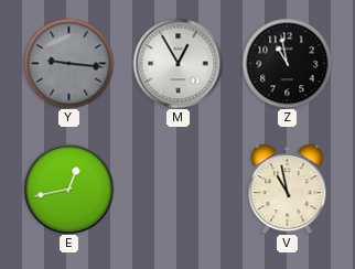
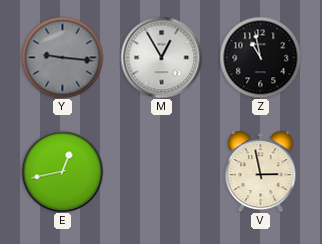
V: 10:58 -> 2:58
